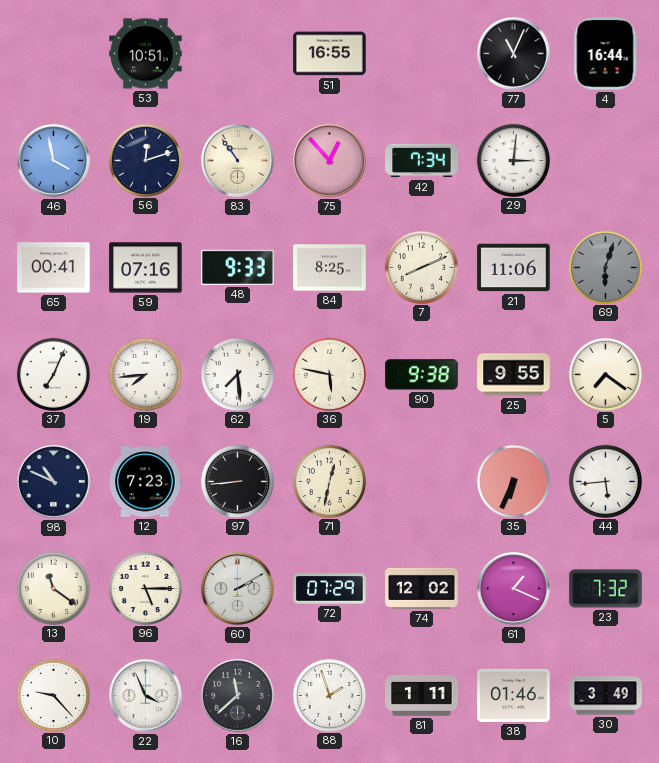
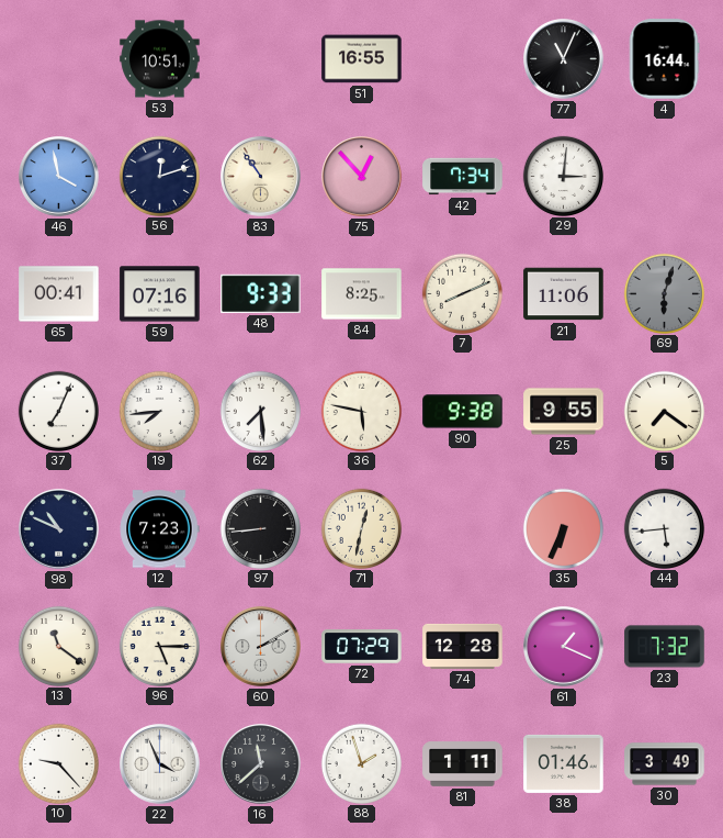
74: 12:02 -> 12:28
